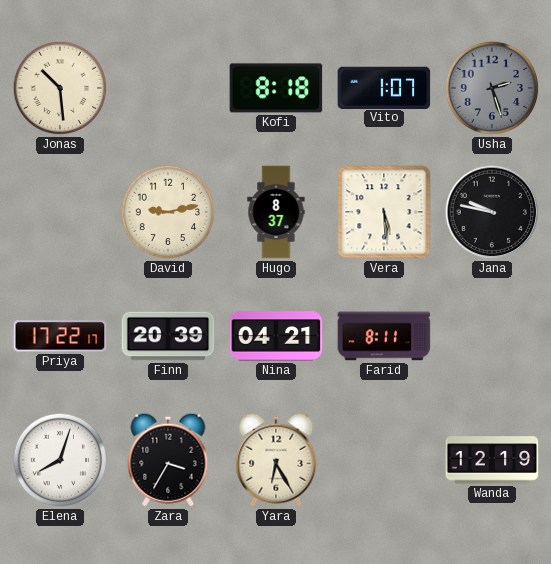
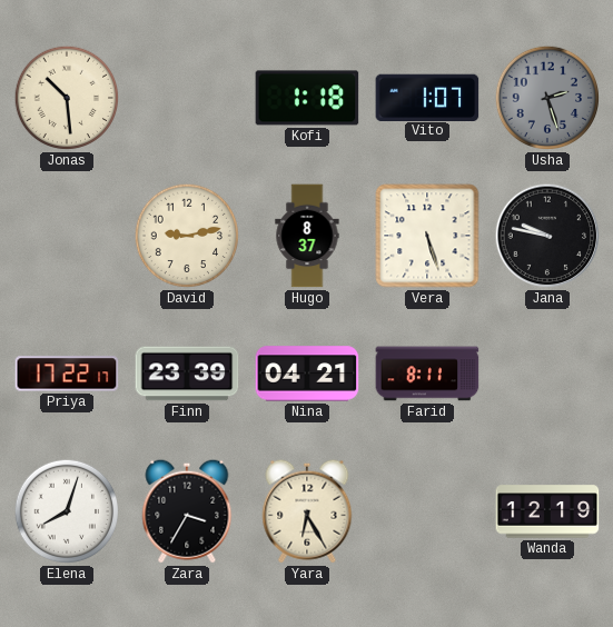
Kofi: 8:18 -> 1:18
Vera: 5:29 -> 5:27
Finn: 20:39 -> 23:39
